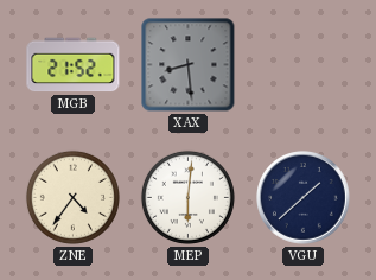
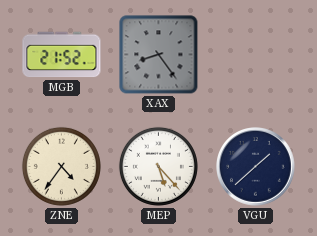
XAX: 8:29 -> 8:24
MEP: 6:01 -> 5:23
